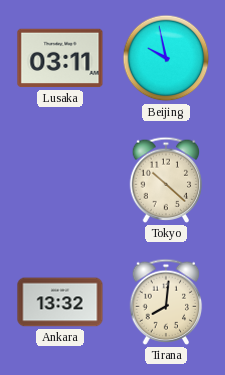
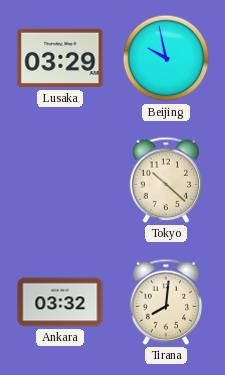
Lusaka: 03:11 -> 03:29
Ankara: 13:32 -> 03:32
